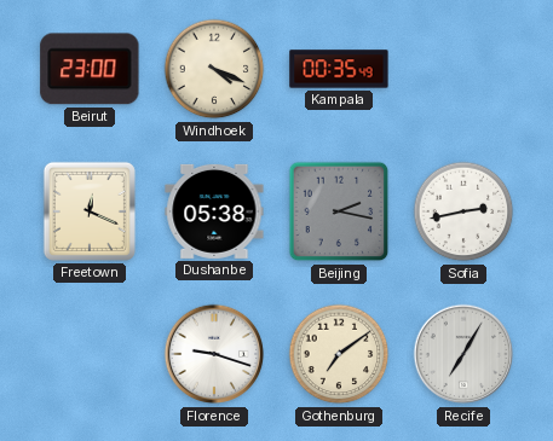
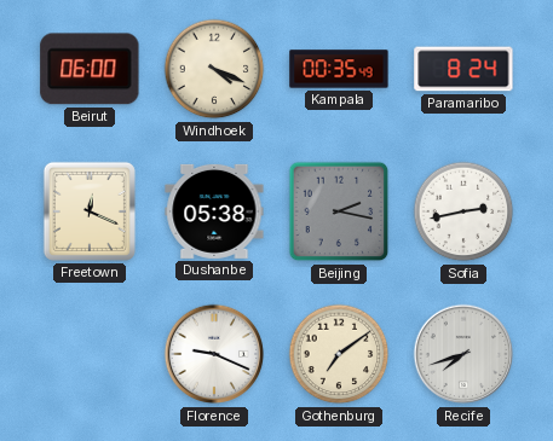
Beirut: 23:00 -> 06:00
Paramaribo: none -> 8:24
Florence: 9:18 -> 9:19
Recife: 7:05 -> 7:42
